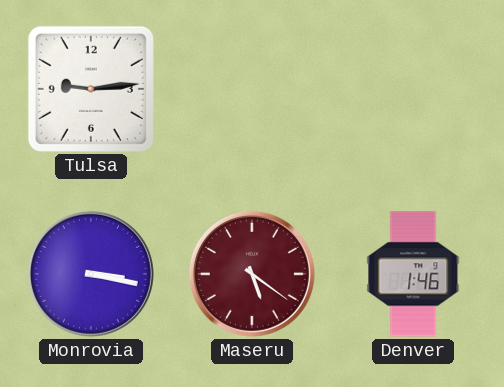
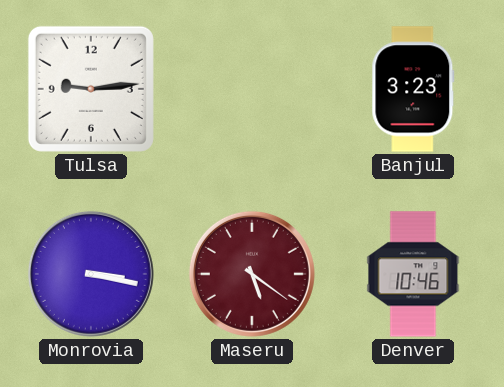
Banjul: none -> 3:23
Denver: 1:46 -> 10:46
